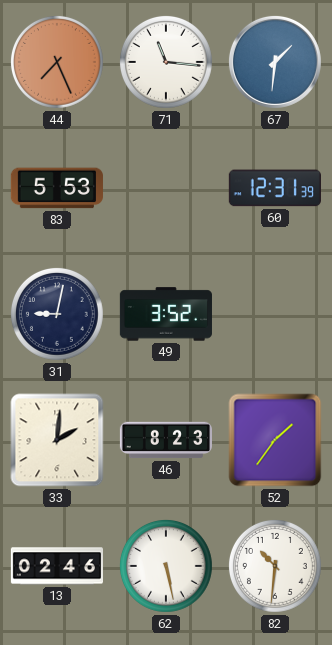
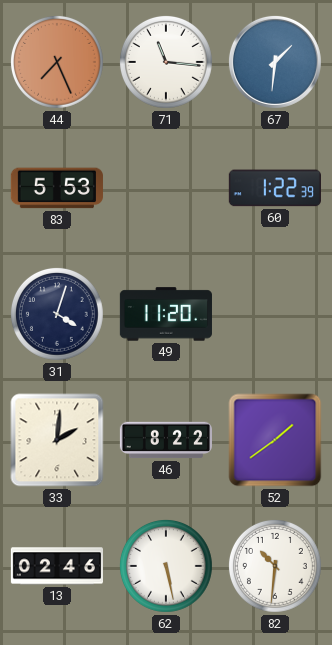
60: 12:31 -> 1:22
31: 9:02 -> 4:03
49: 3:52 -> 11:20
46: 8:23 -> 8:22
52: 1:36 -> 1:39
